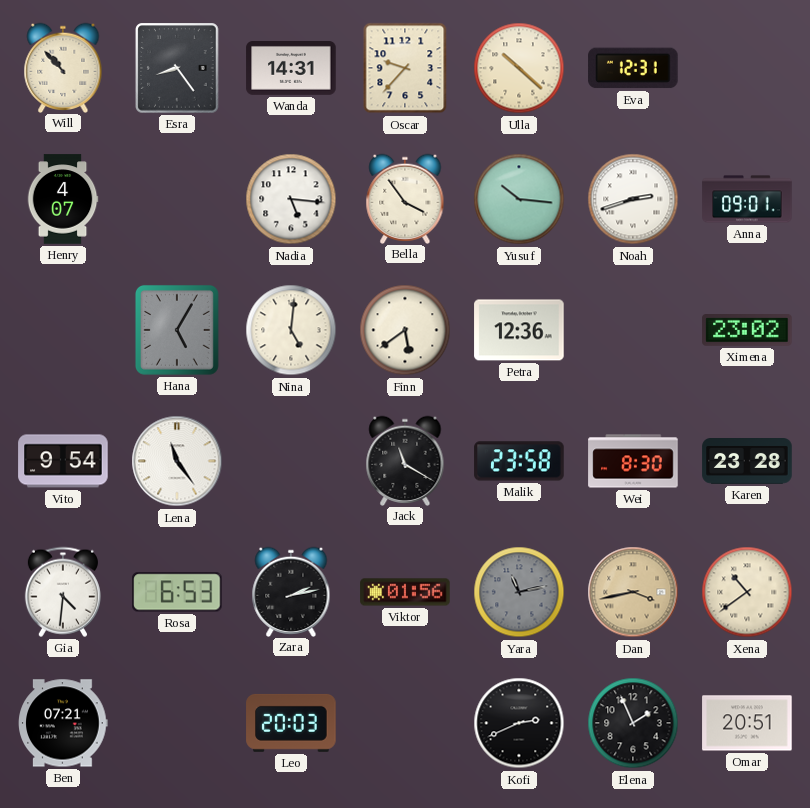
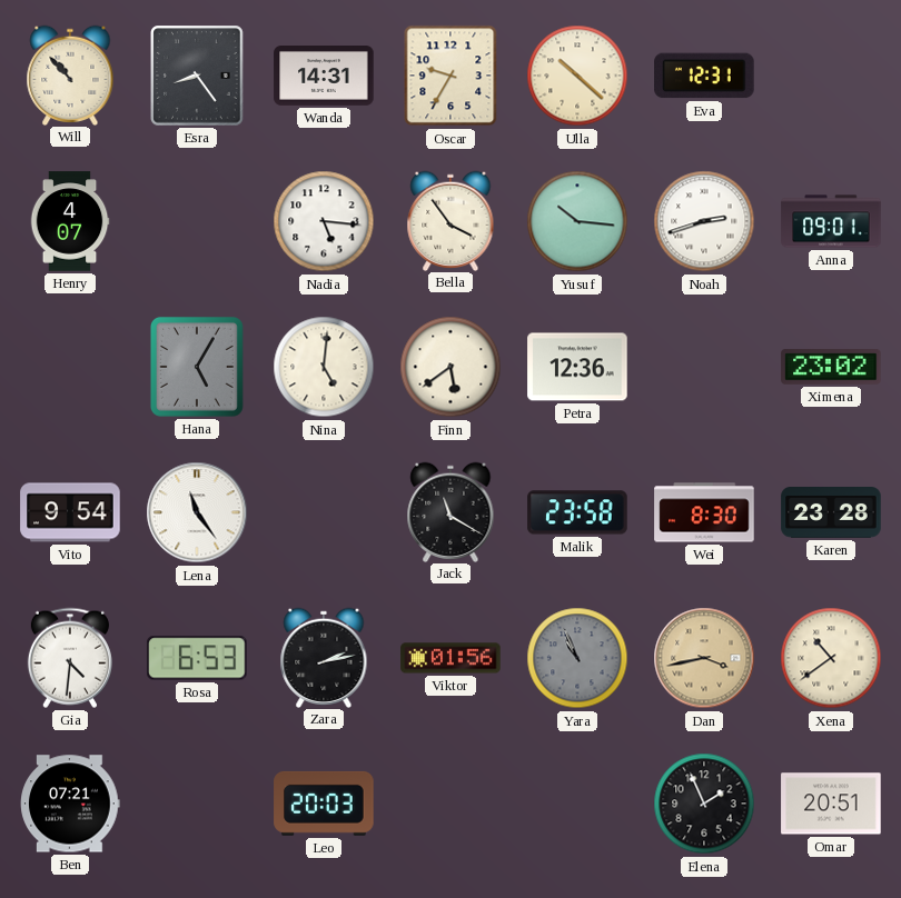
Oscar: 9:37 -> 9:35
Yara: 11:13 -> 10:56
Kofi: 2:41 -> none
